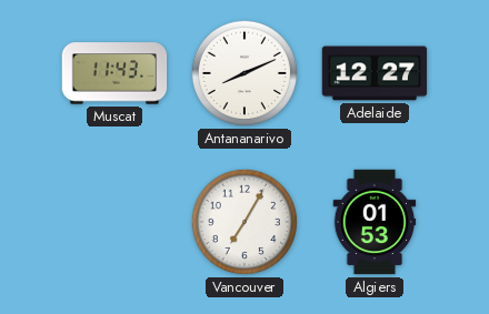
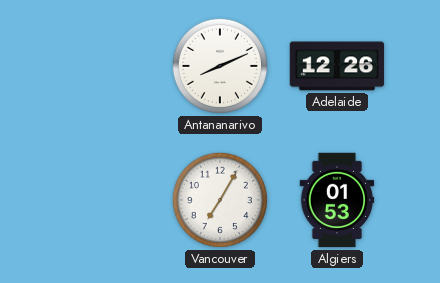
Muscat: 11:43 -> none
Adelaide: 12:27 -> 12:26
